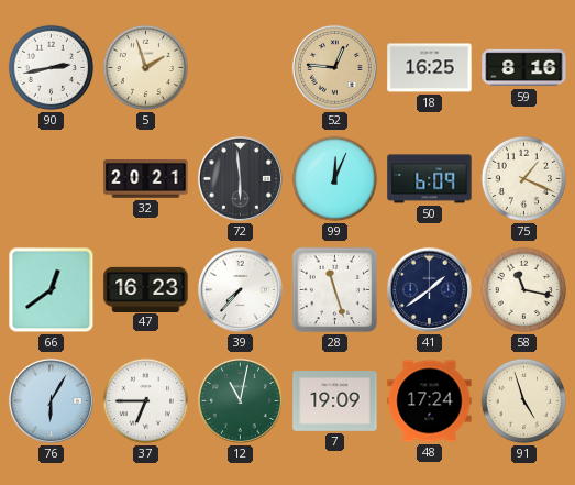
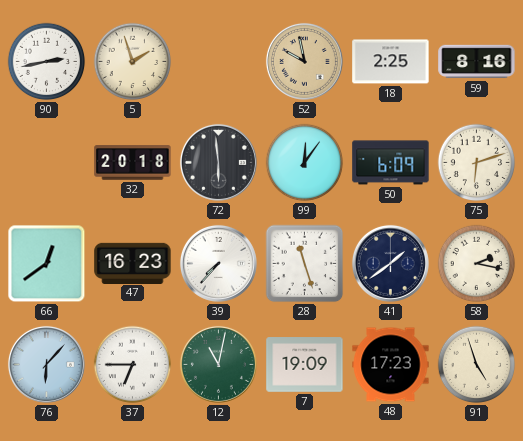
52: 12:46 -> 9:58
18: 16:25 -> 2:25
32: 20:21 -> 20:18
99: 12:04 -> 12:06
75: 1:19 -> 6:12
58: 11:17 -> 2:17
76: 6:05 -> 6:07
48: 17:24 -> 17:23
